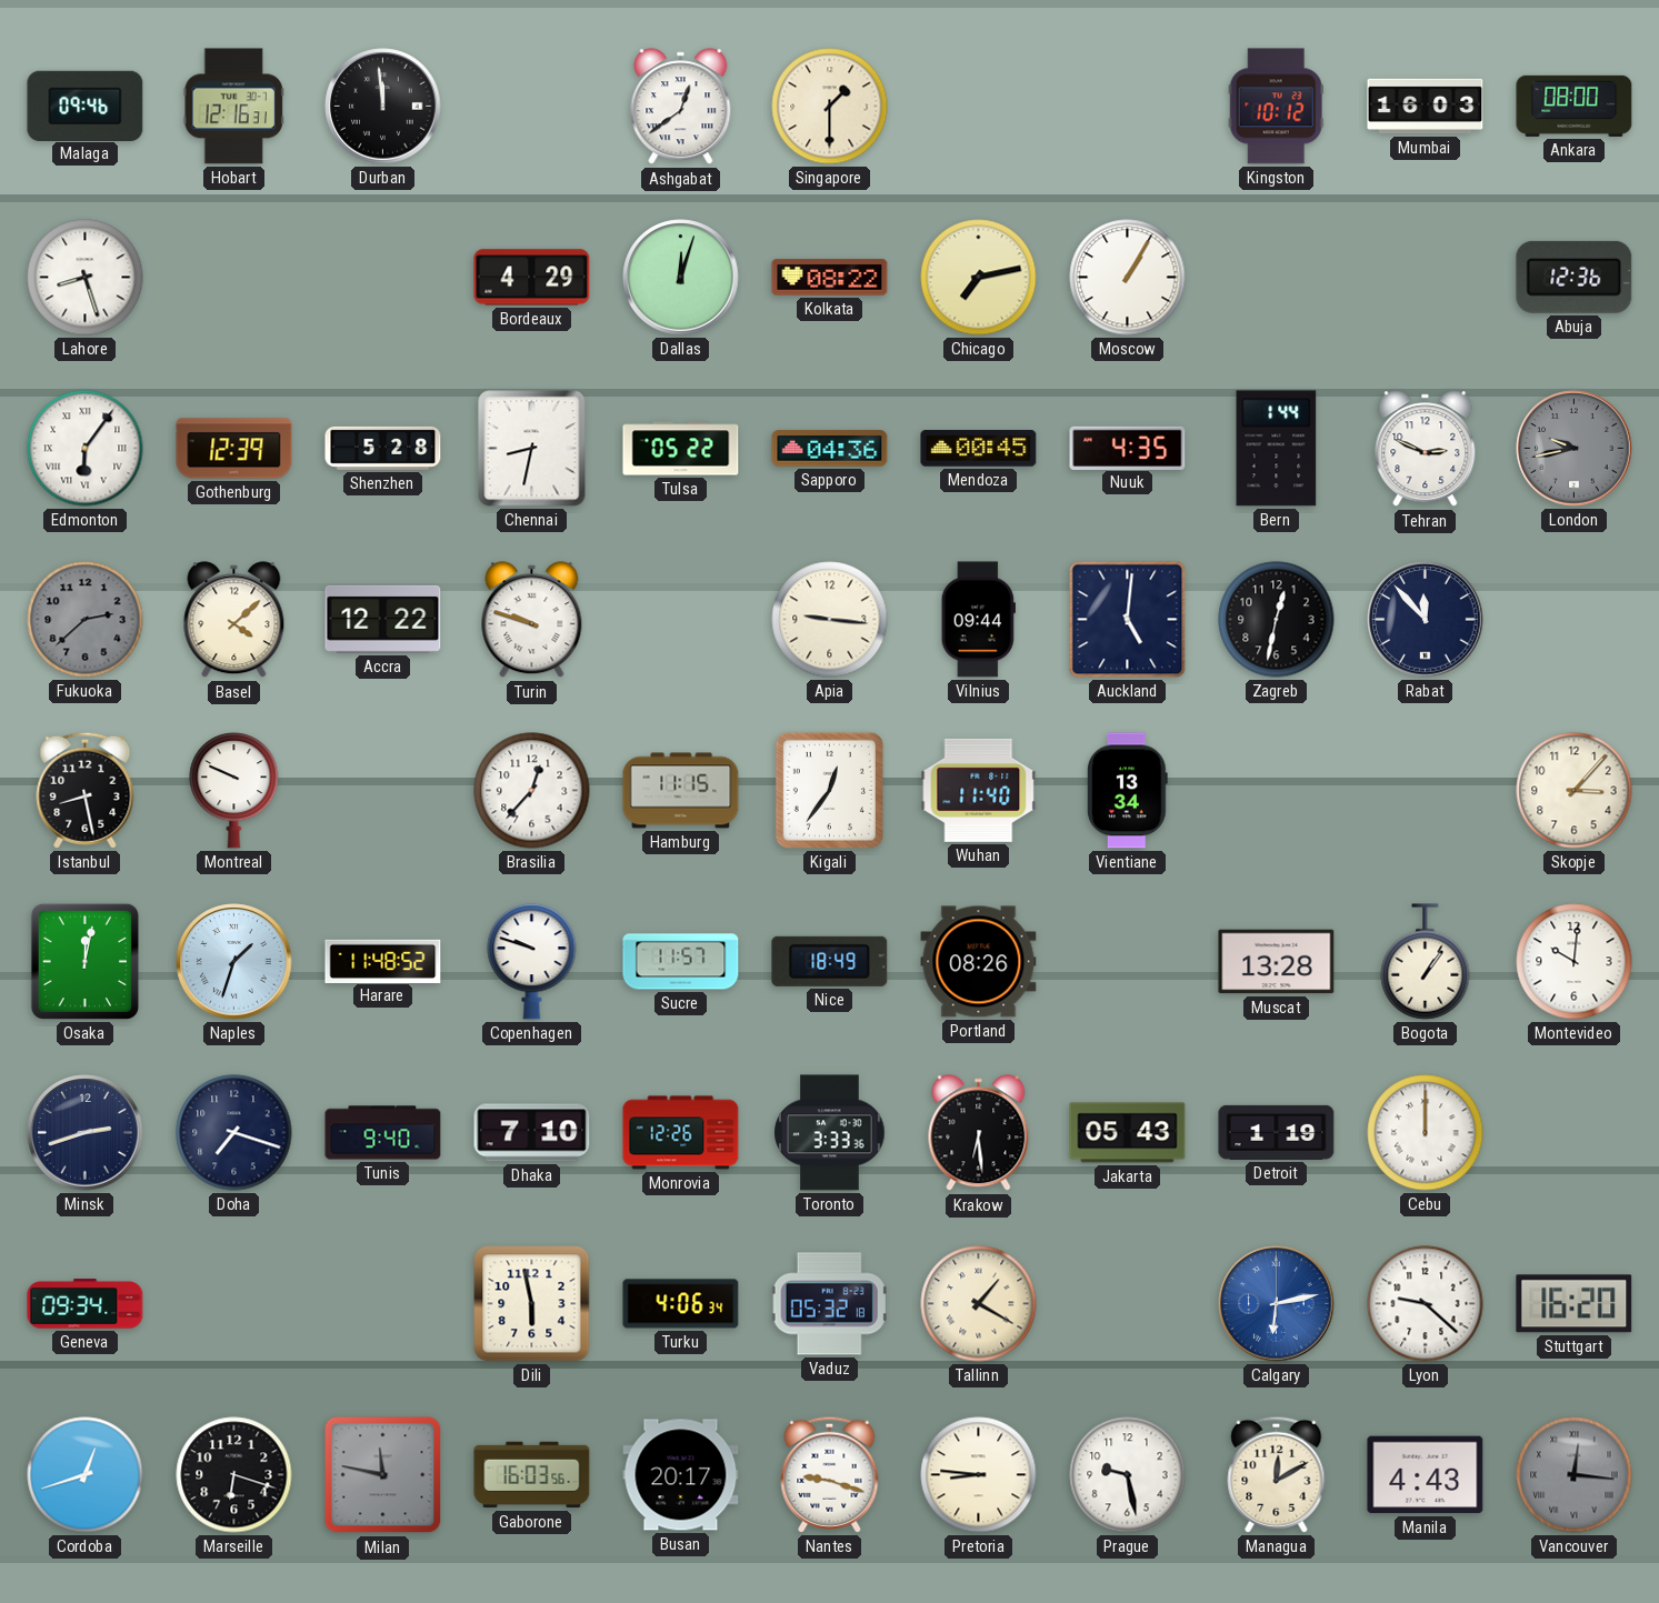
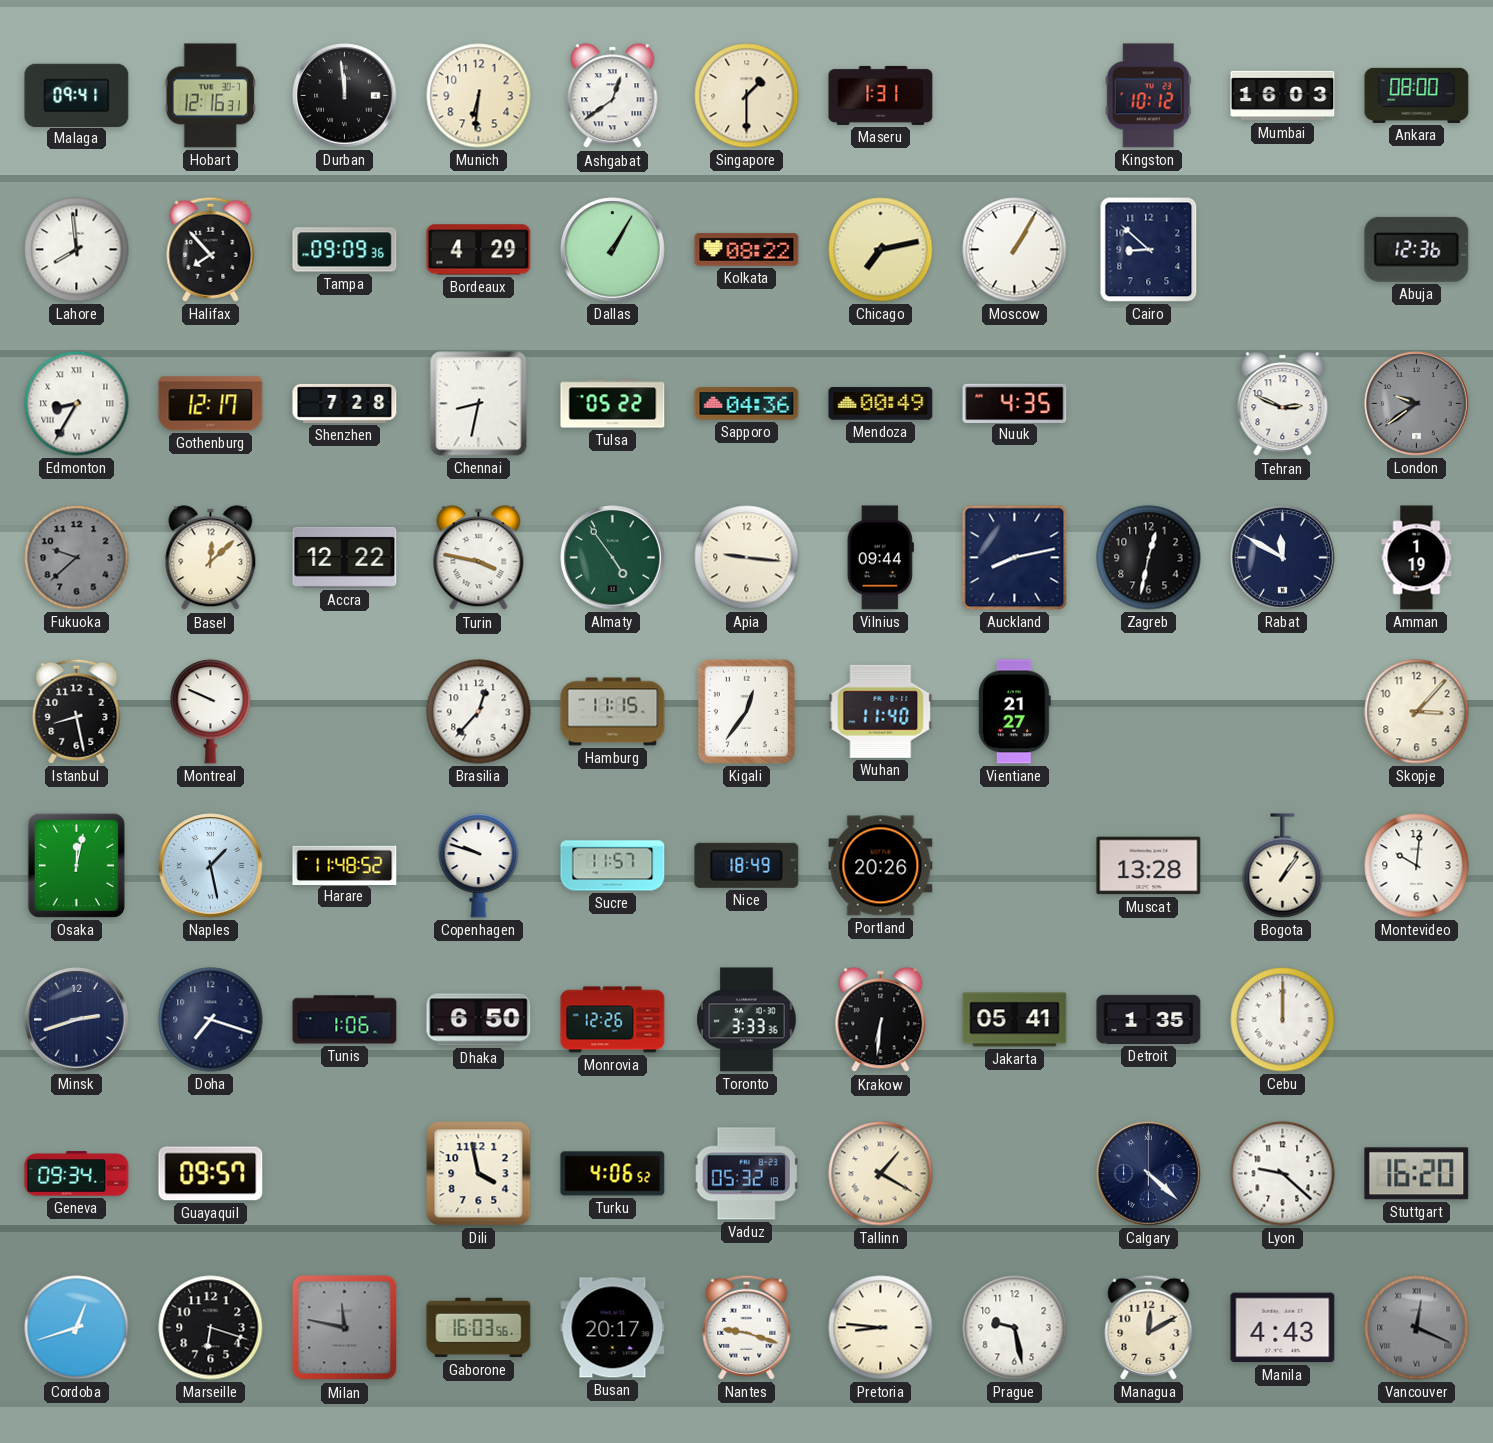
Malaga: 09:46 -> 09:41
Munich: none -> 6:31
Maseru: none -> 1:31
Lahore: 8:27 -> 7:59
Halifax: none -> 7:53
Tampa: none -> 09:09
Dallas: 12:03 -> 1:05
Cairo: none -> 8:52
Edmonton: 6:06 -> 8:35
Gothenburg: 12:39 -> 12:17
Shenzhen: 5:28 -> 7:28
Mendoza: 00:45 -> 00:49
Bern: 1:44 -> none
London: 9:43 -> 9:39
Fukuoka: 2:38 -> 9:38
Basel: 4:08 -> 12:08
Turin: 9:48 -> 3:47
Almaty: none -> 4:54
Auckland: 5:01 -> 8:13
Rabat: 11:53 -> 11:50
Amman: none -> 1:19
Vientiane: 13:34 -> 21:27
Naples: 1:33 -> 1:28
Portland: 08:26 -> 20:26
Tunis: 9:40 -> 1:06
Dhaka: 7:10 -> 6:50
Krakow: 6:29 -> 6:31
Jakarta: 05:43 -> 05:41
Detroit: 1:19 -> 1:35
Guayaquil: none -> 09:57
Dili: 5:58 -> 3:58
Turku: 4:06:34 -> 4:06:52
Calgary: 6:13 -> 4:22
Calgary dial: blue -> navy
Vancouver: 12:16 -> 12:19
